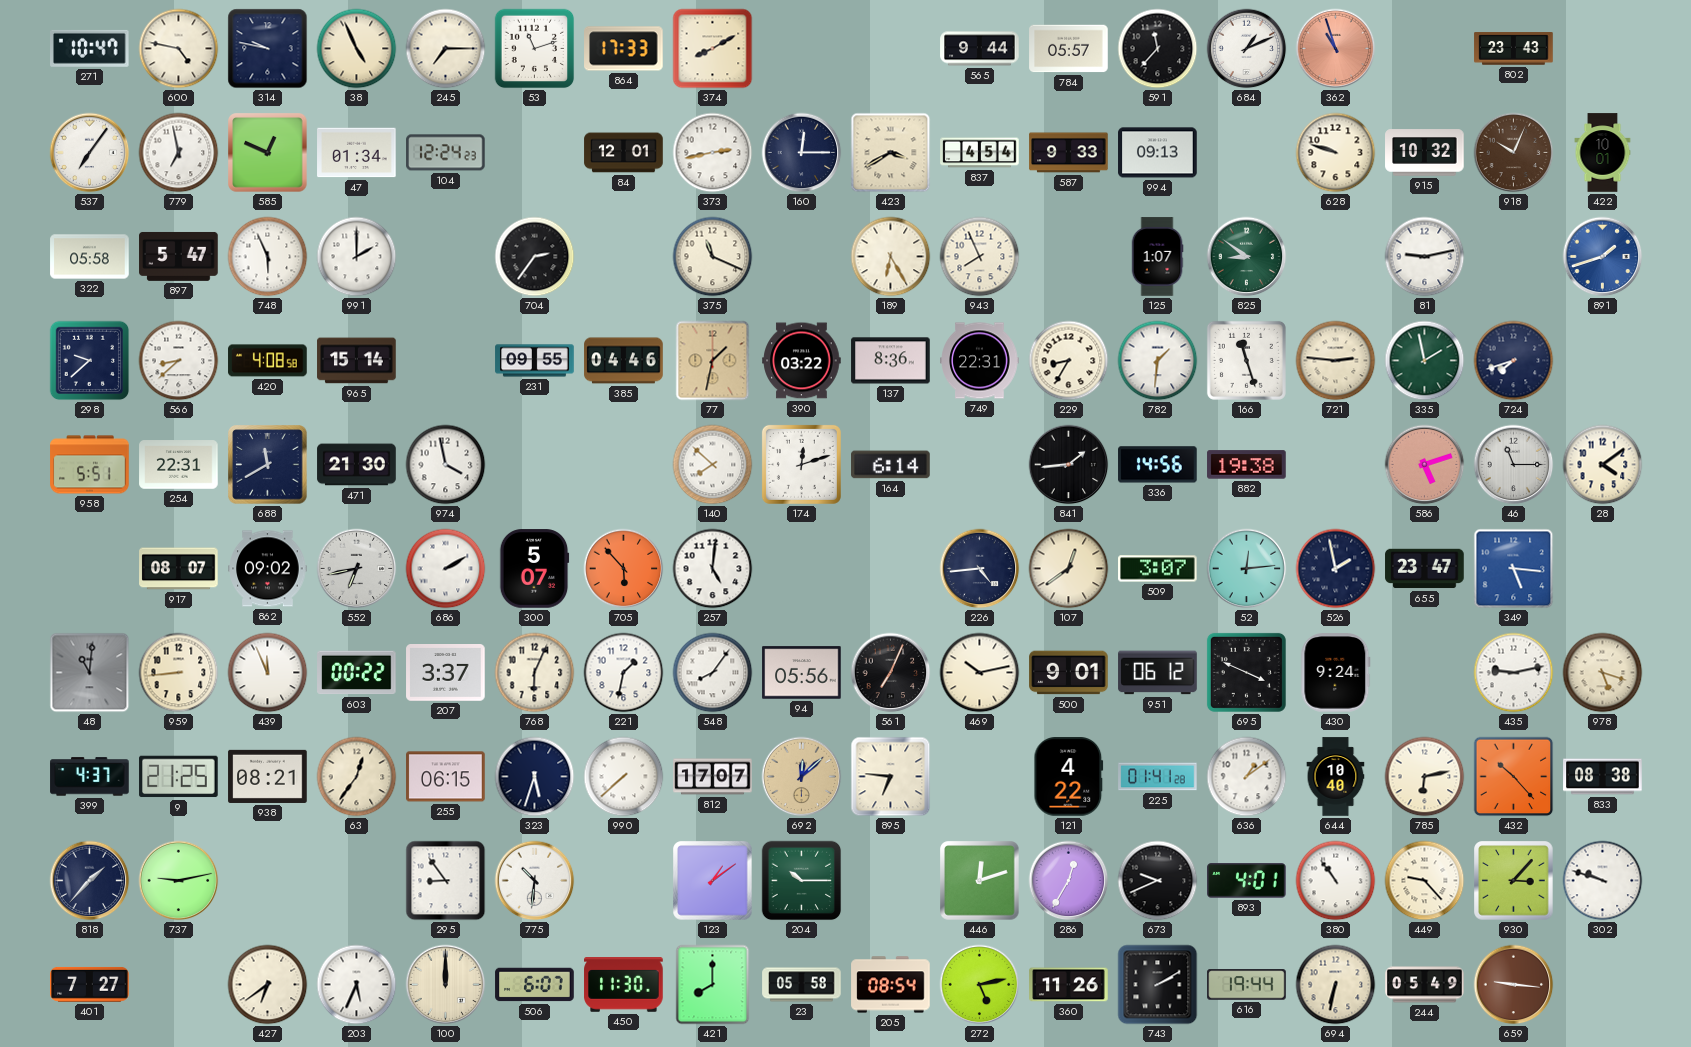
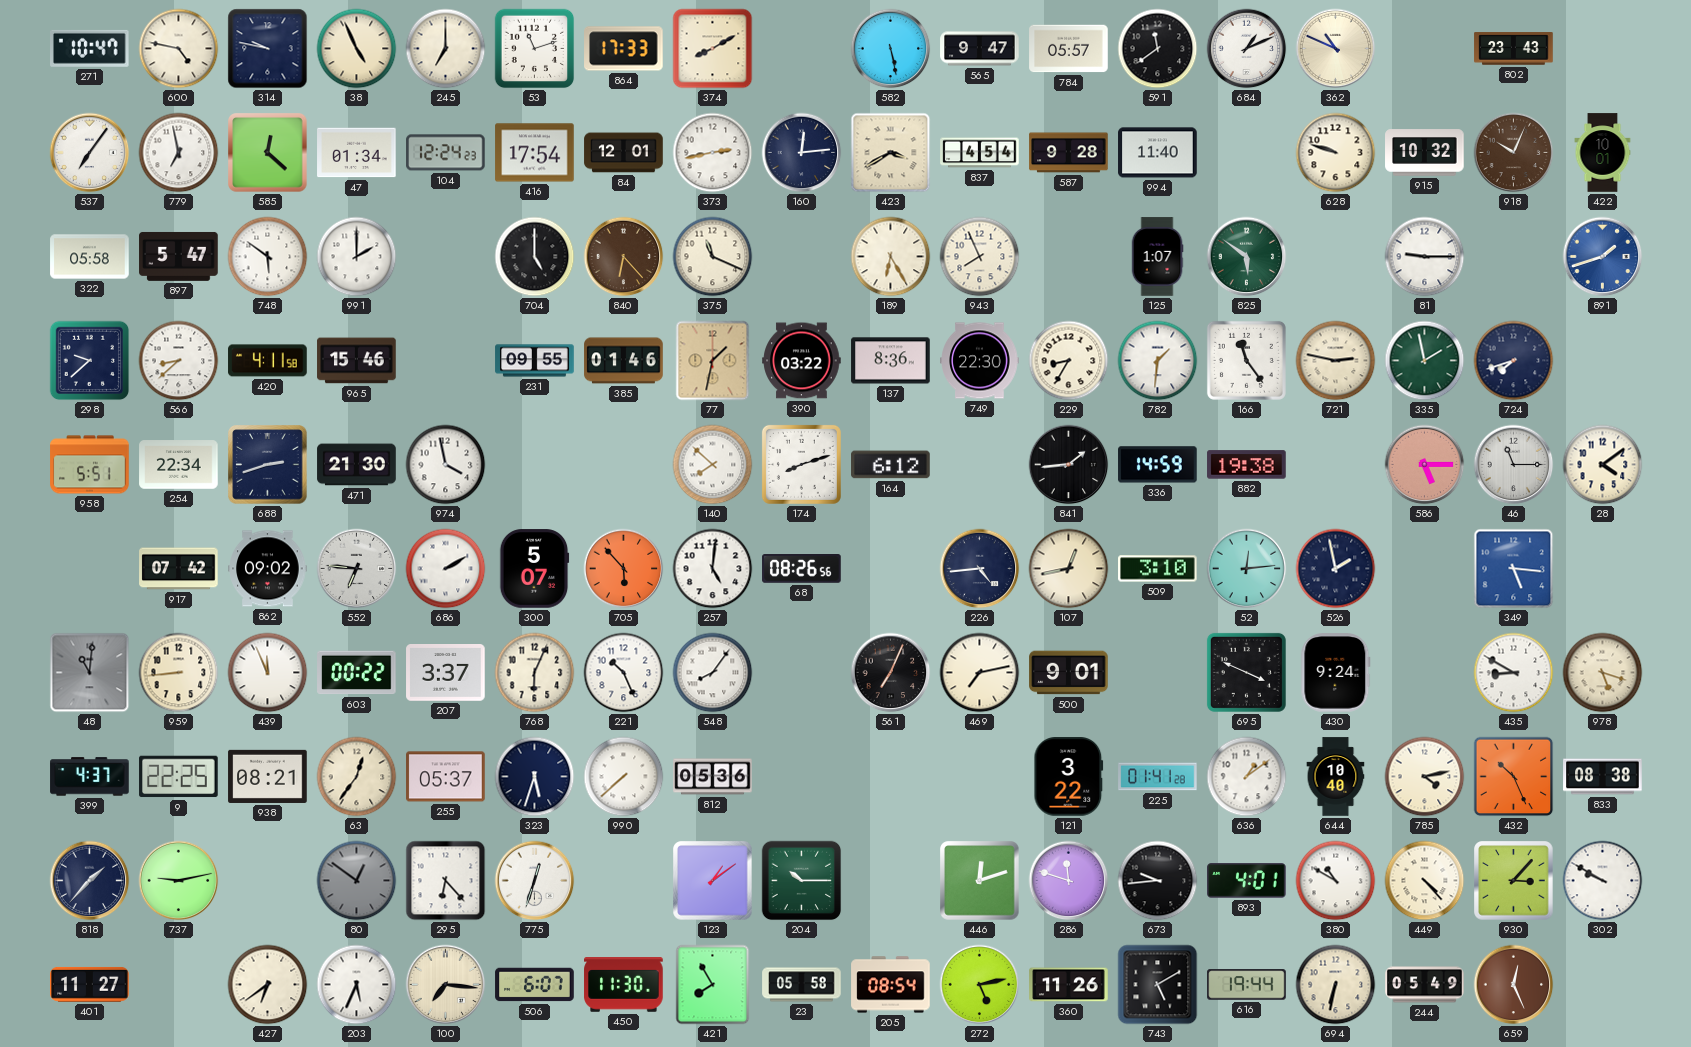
245: 7:15 -> 7:00
582: none -> 5:28
565: 9:44 -> 9:47
591: 11:37 -> 11:39
362: 10:57 -> 10:49
362 dial: salmon -> cream
585: 12:49 -> 12:22
416: none -> 17:54
160: 12:15 -> 12:14
587: 9:33 -> 9:28
994: 09:13 -> 11:40
748: 5:56 -> 5:51
704: 2:36 -> 5:00
840: none -> 6:23
825: 8:51 -> 5:51
81: 9:13 -> 9:15
420: 4:08 -> 4:11
965: 15:14 -> 15:46
385: 04:46 -> 01:46
749: 22:31 -> 22:30
166: 11:27 -> 11:24
721: 2:46 -> 2:47
254: 22:31 -> 22:34
688: 11:40 -> 2:42
174: 12:12 -> 8:12
164: 6:14 -> 6:12
336: 14:56 -> 14:59
586: 5:12 -> 5:15
917: 08:07 -> 07:42
552: 6:43 -> 6:46
68: none -> 08:26
107: 12:39 -> 12:43
509: 3:07 -> 3:10
655: 23:47 -> none
221: 1:32 -> 10:26
94: 05:56 -> none
469: 10:13 -> 7:13
951: 06:12 -> none
435: 9:13 -> 8:50
9: 21:25 -> 22:25
255: 06:15 -> 05:37
812: 17:07 -> 05:36
692: 12:08 -> none
895: 6:46 -> none
121: 4:22 -> 3:22
785: 6:13 -> 4:13
432: 10:23 -> 10:26
80: none -> 12:51
295: 8:54 -> 6:23
775: 10:31 -> 12:33
286: 12:35 -> 11:48
673: 9:41 -> 9:44
380: 10:54 -> 10:50
449: 9:23 -> 4:23
302: 9:48 -> 9:50
401: 7:27 -> 11:27
100: 12:00 -> 7:16
421: 8:00 -> 7:55
743: 2:10 -> 5:10
659: 9:16 -> 12:26
